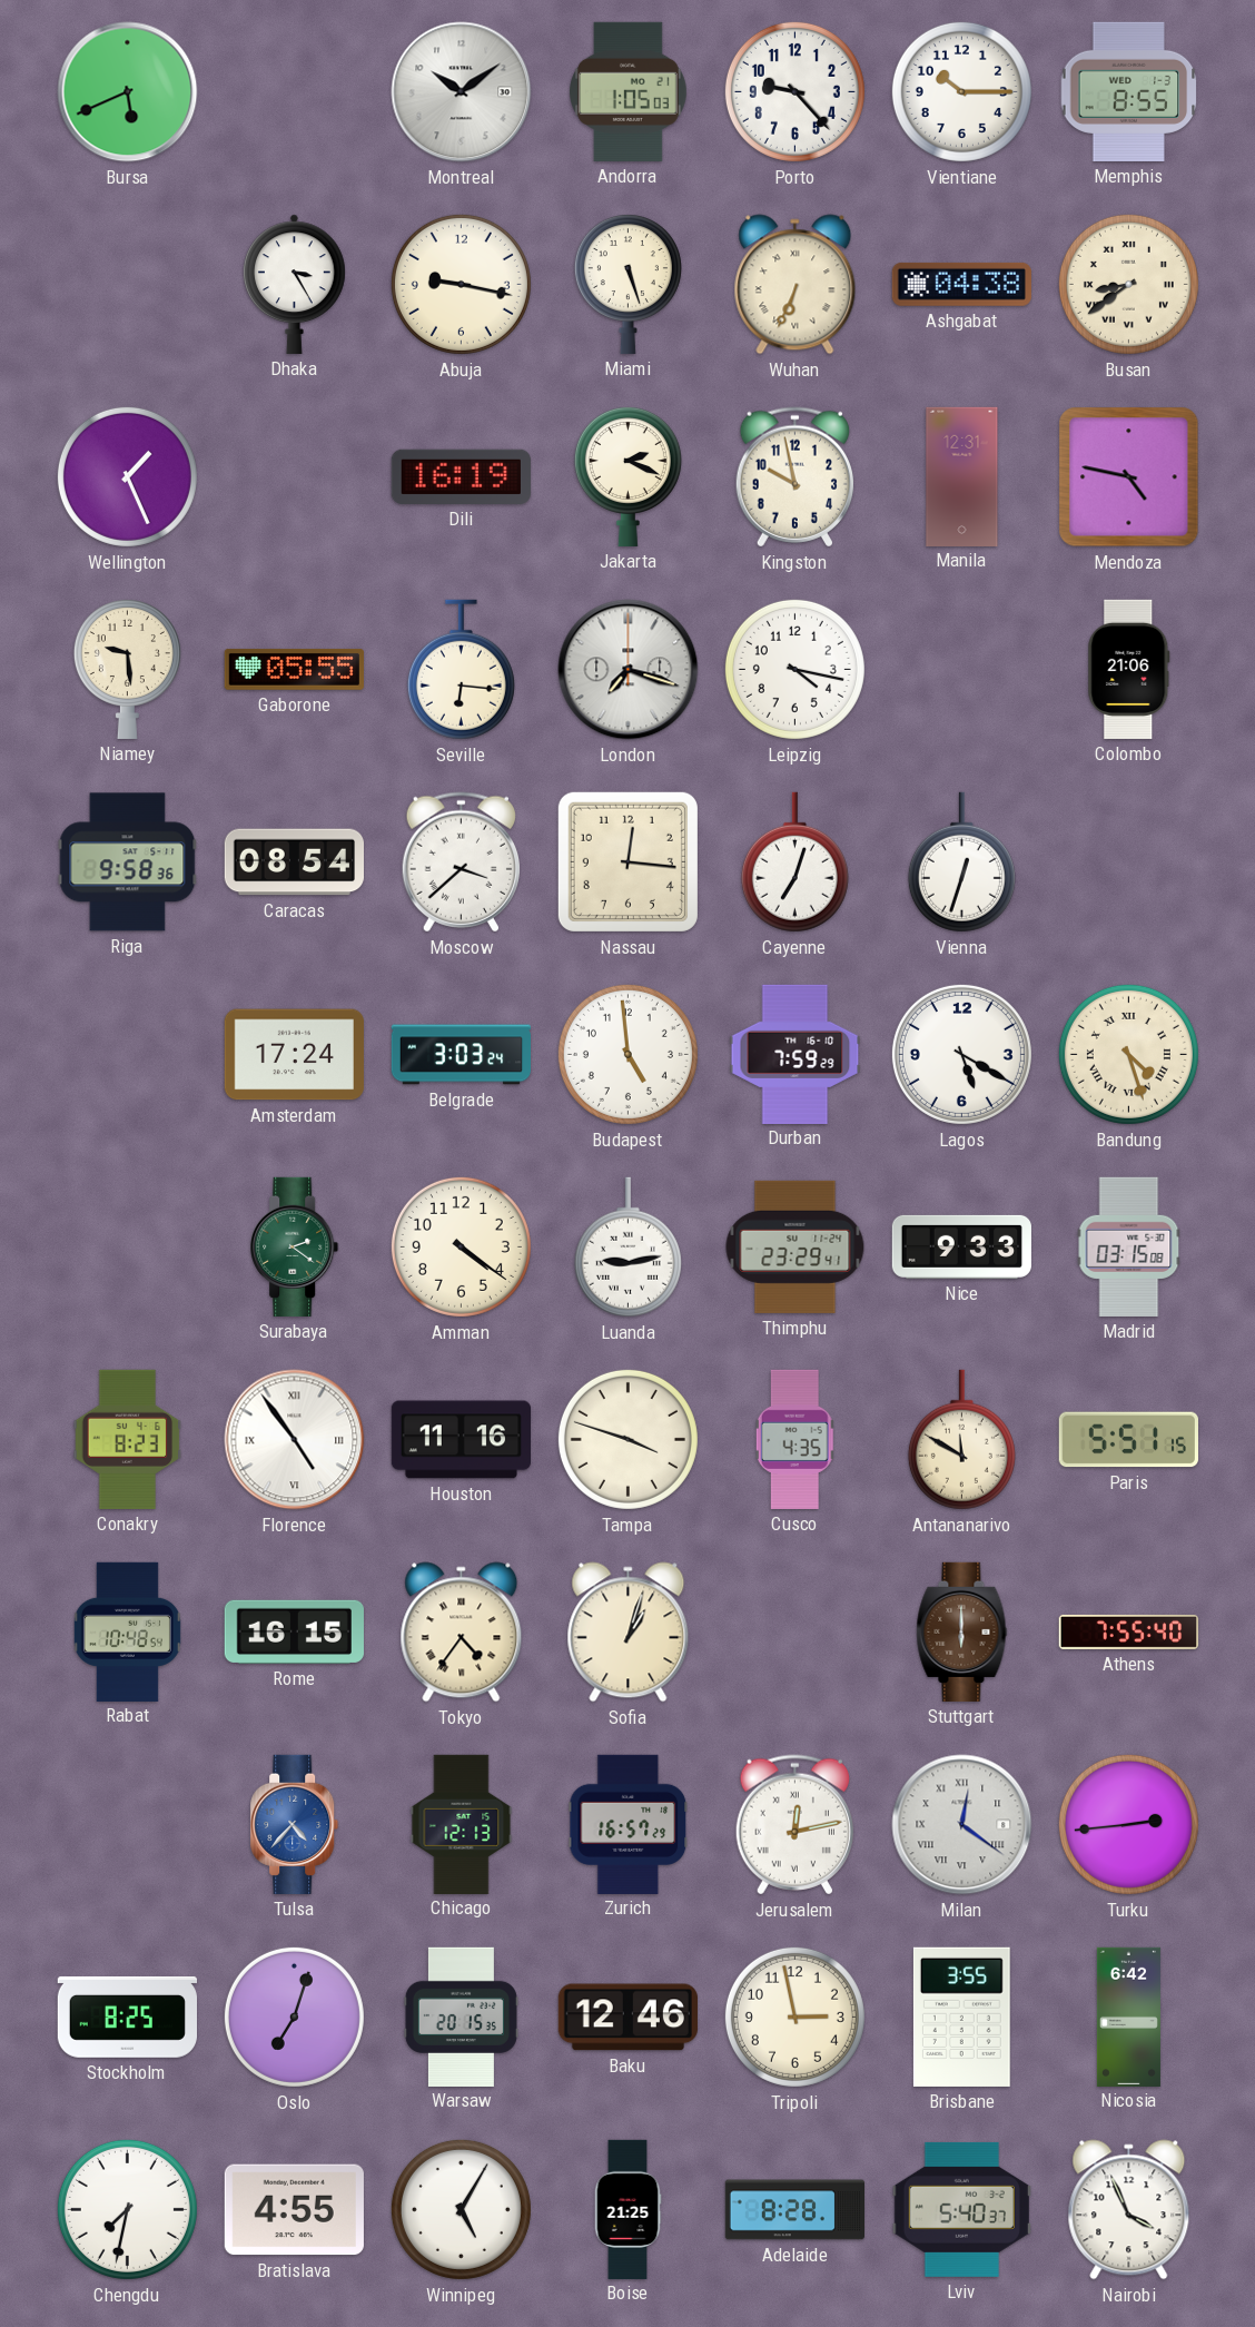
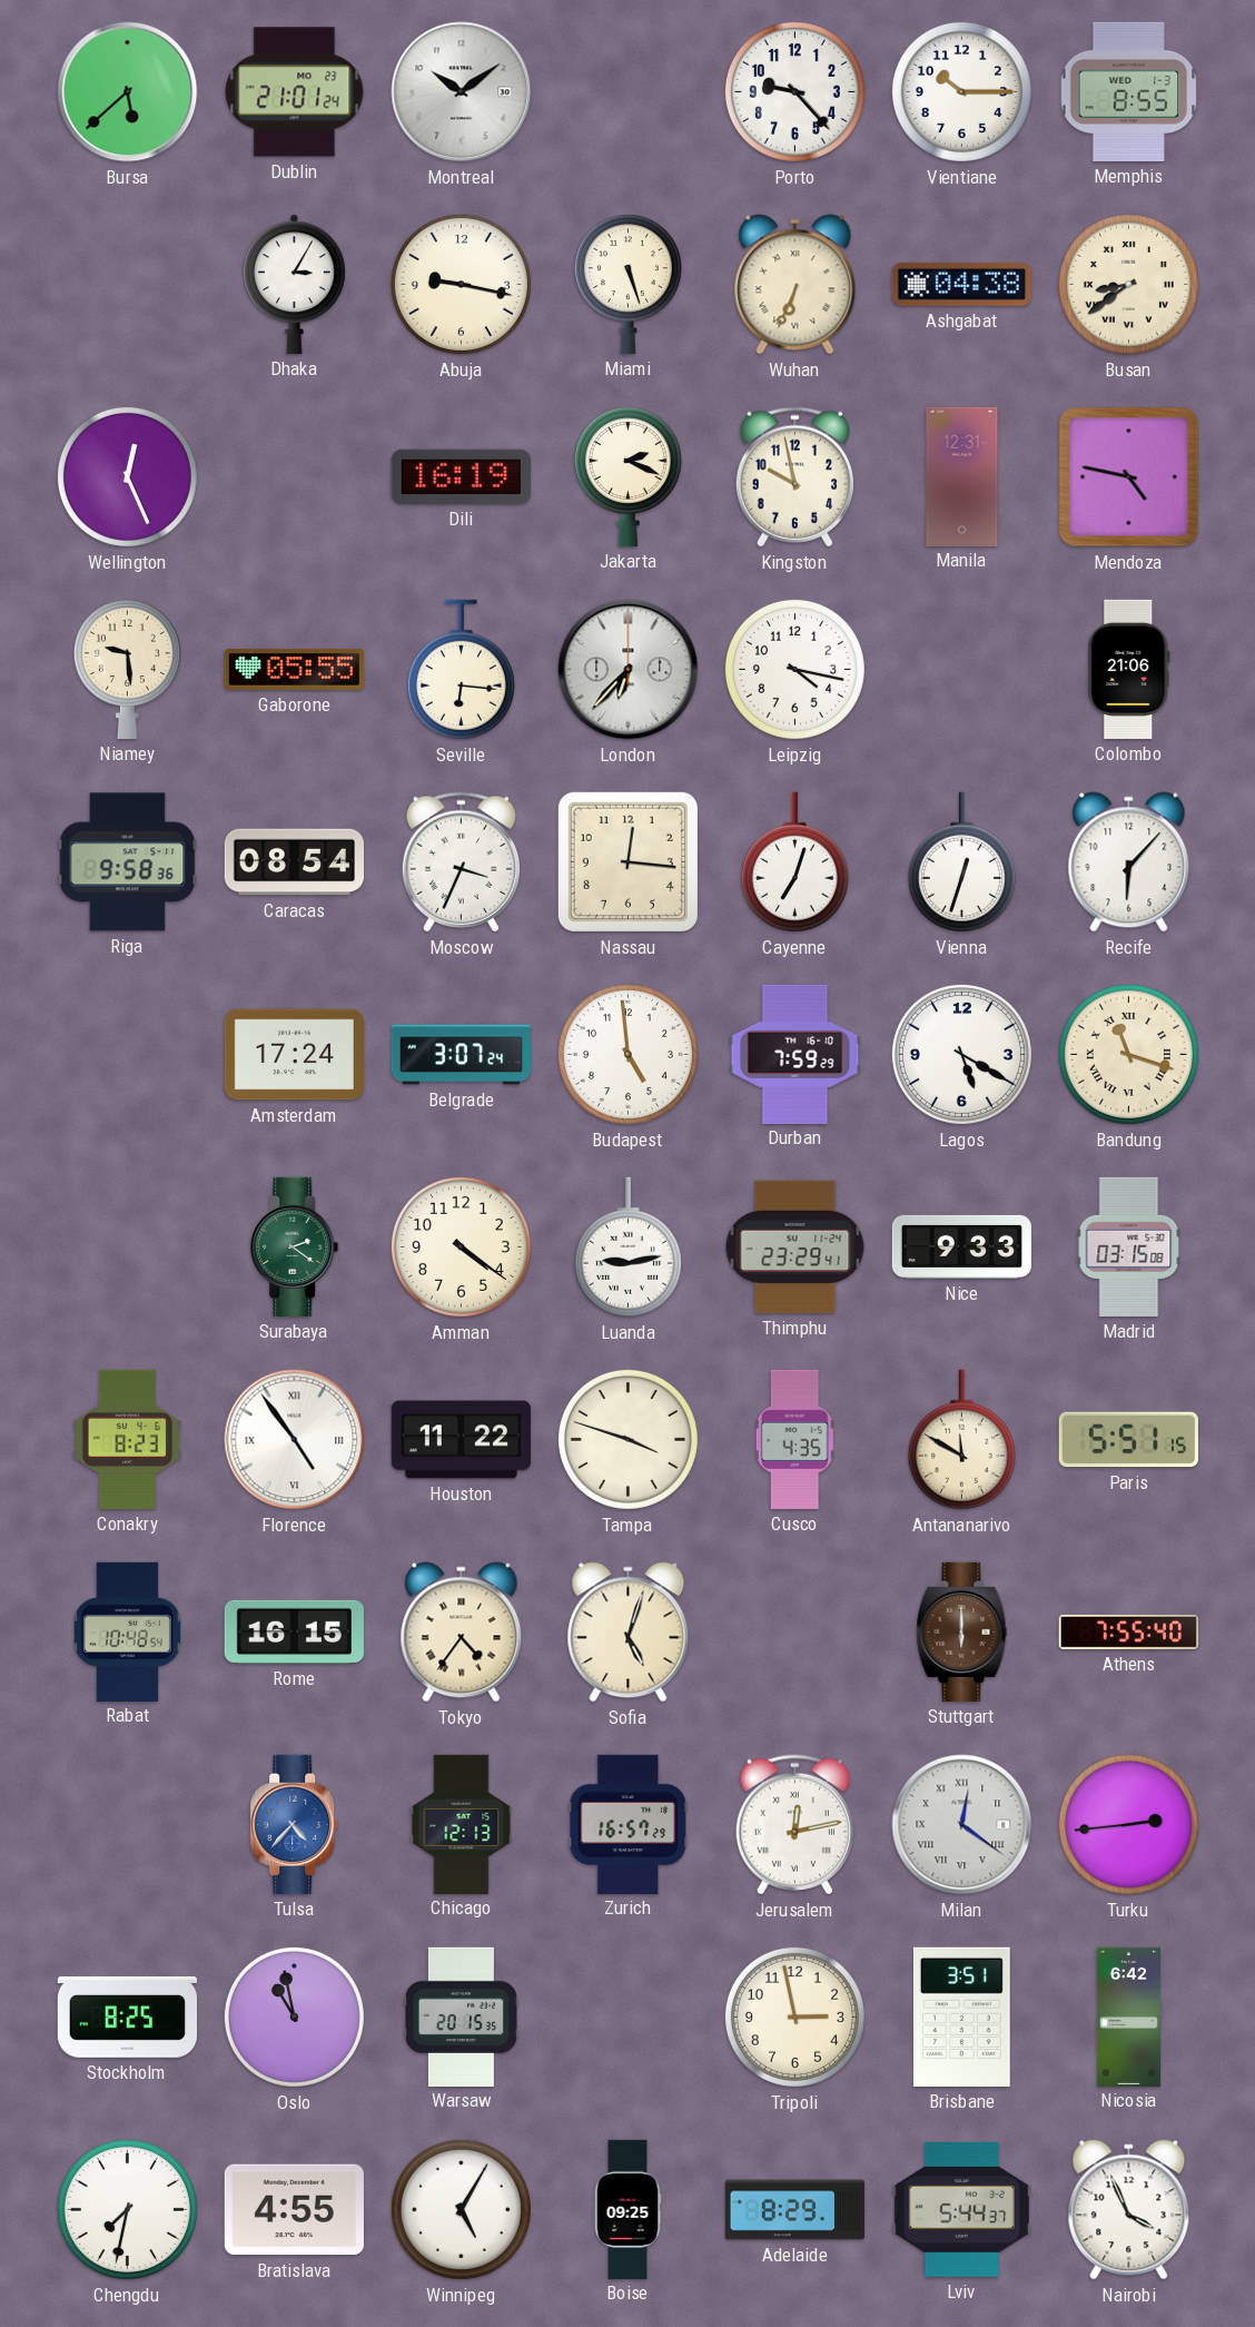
Bursa: 5:41 -> 5:38
Dublin: none -> 21:01
Andorra: 1:05 -> none
Dhaka: 3:25 -> 3:05
Wellington: 1:26 -> 12:26
London: 7:18 -> 6:37
Moscow: 3:38 -> 3:34
Recife: none -> 6:07
Belgrade: 3:03 -> 3:07
Bandung: 4:27 -> 11:18
Houston: 11:16 -> 11:22
Sofia: 1:03 -> 5:03
Oslo: 7:03 -> 10:58
Baku: 12:46 -> none
Brisbane: 3:55 -> 3:51
Boise: 21:25 -> 09:25
Adelaide: 8:28 -> 8:29
Lviv: 5:40 -> 5:44
